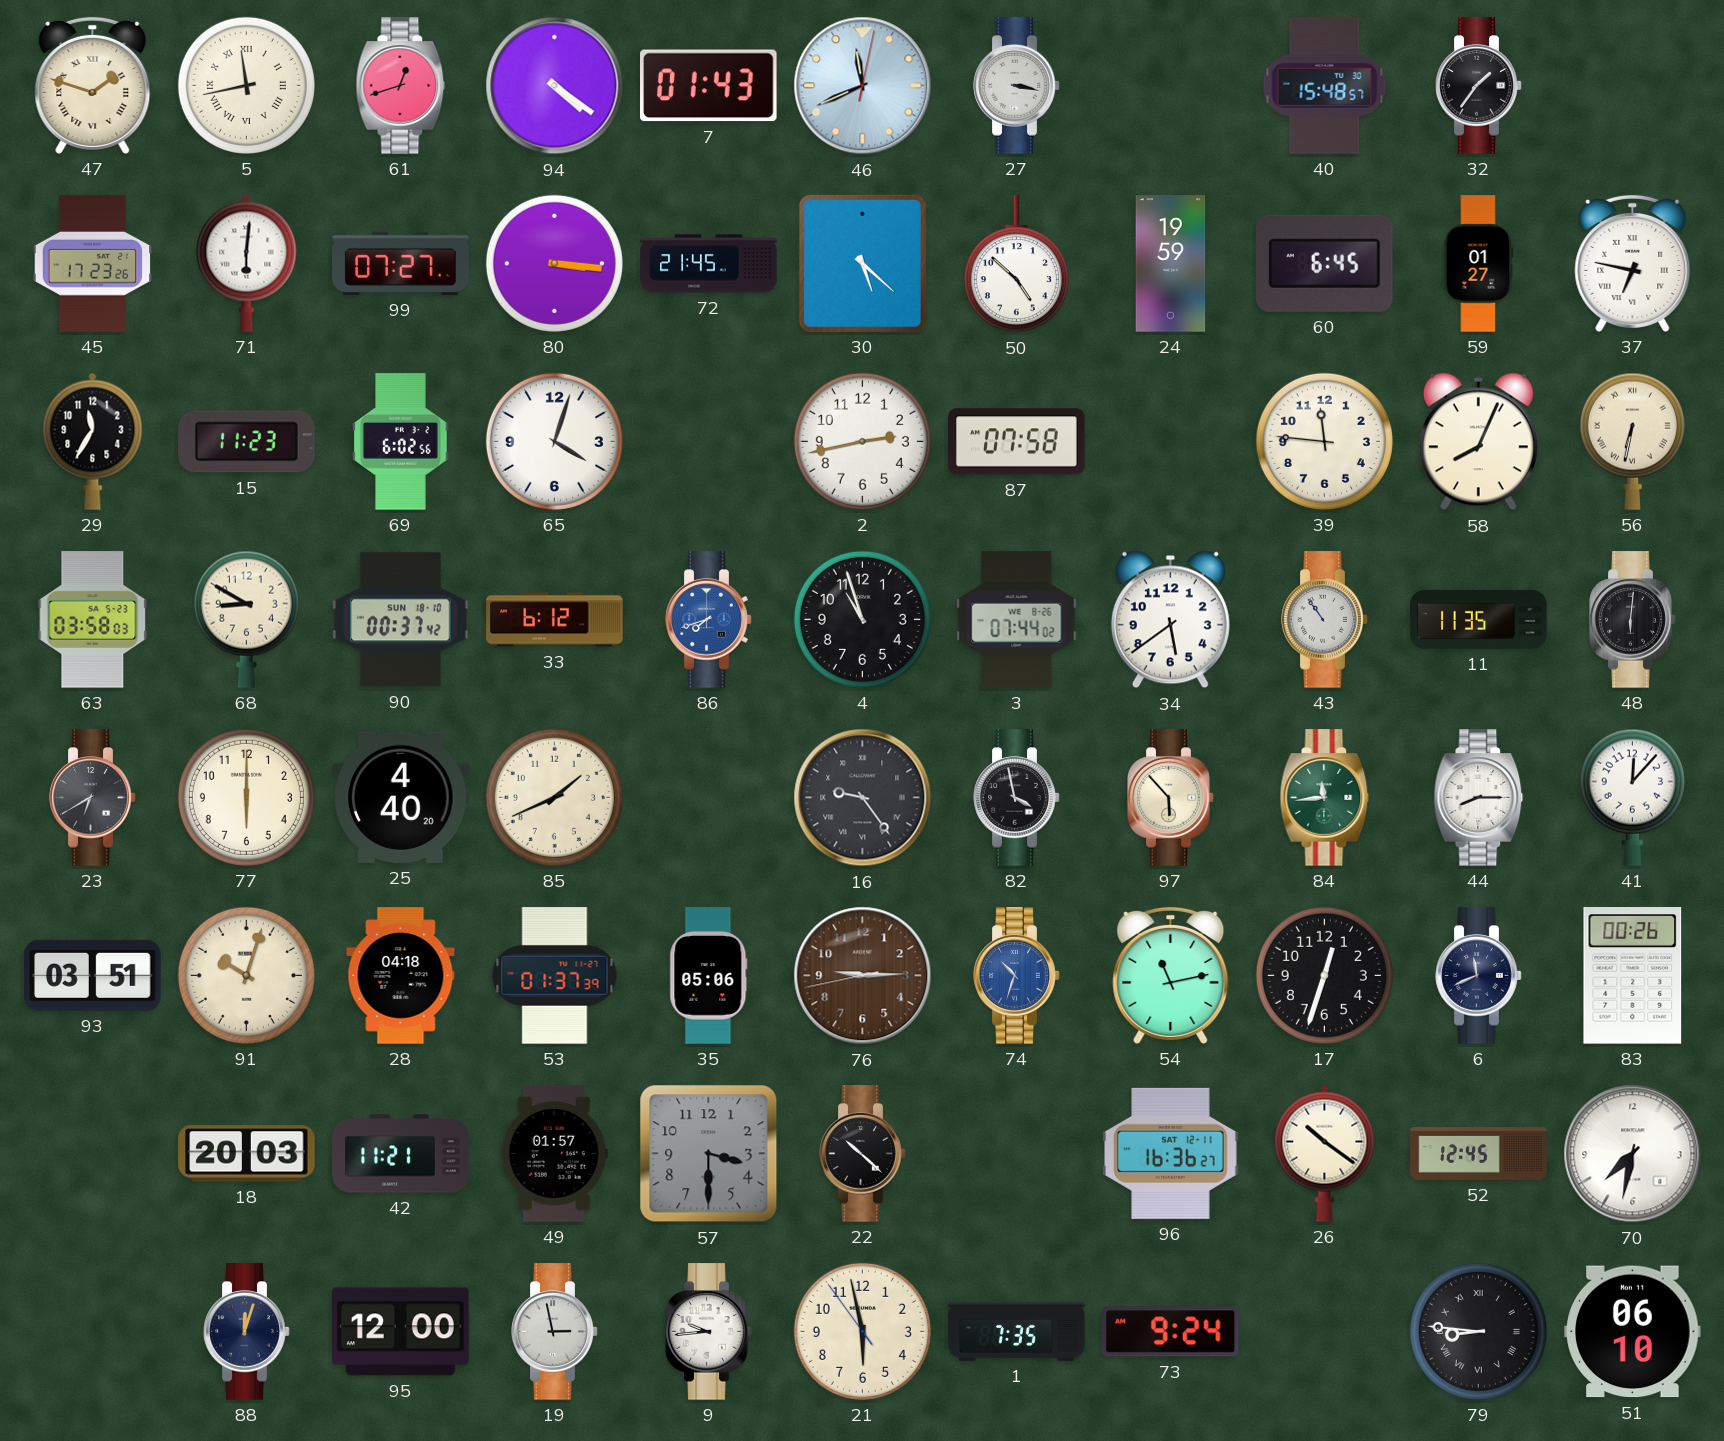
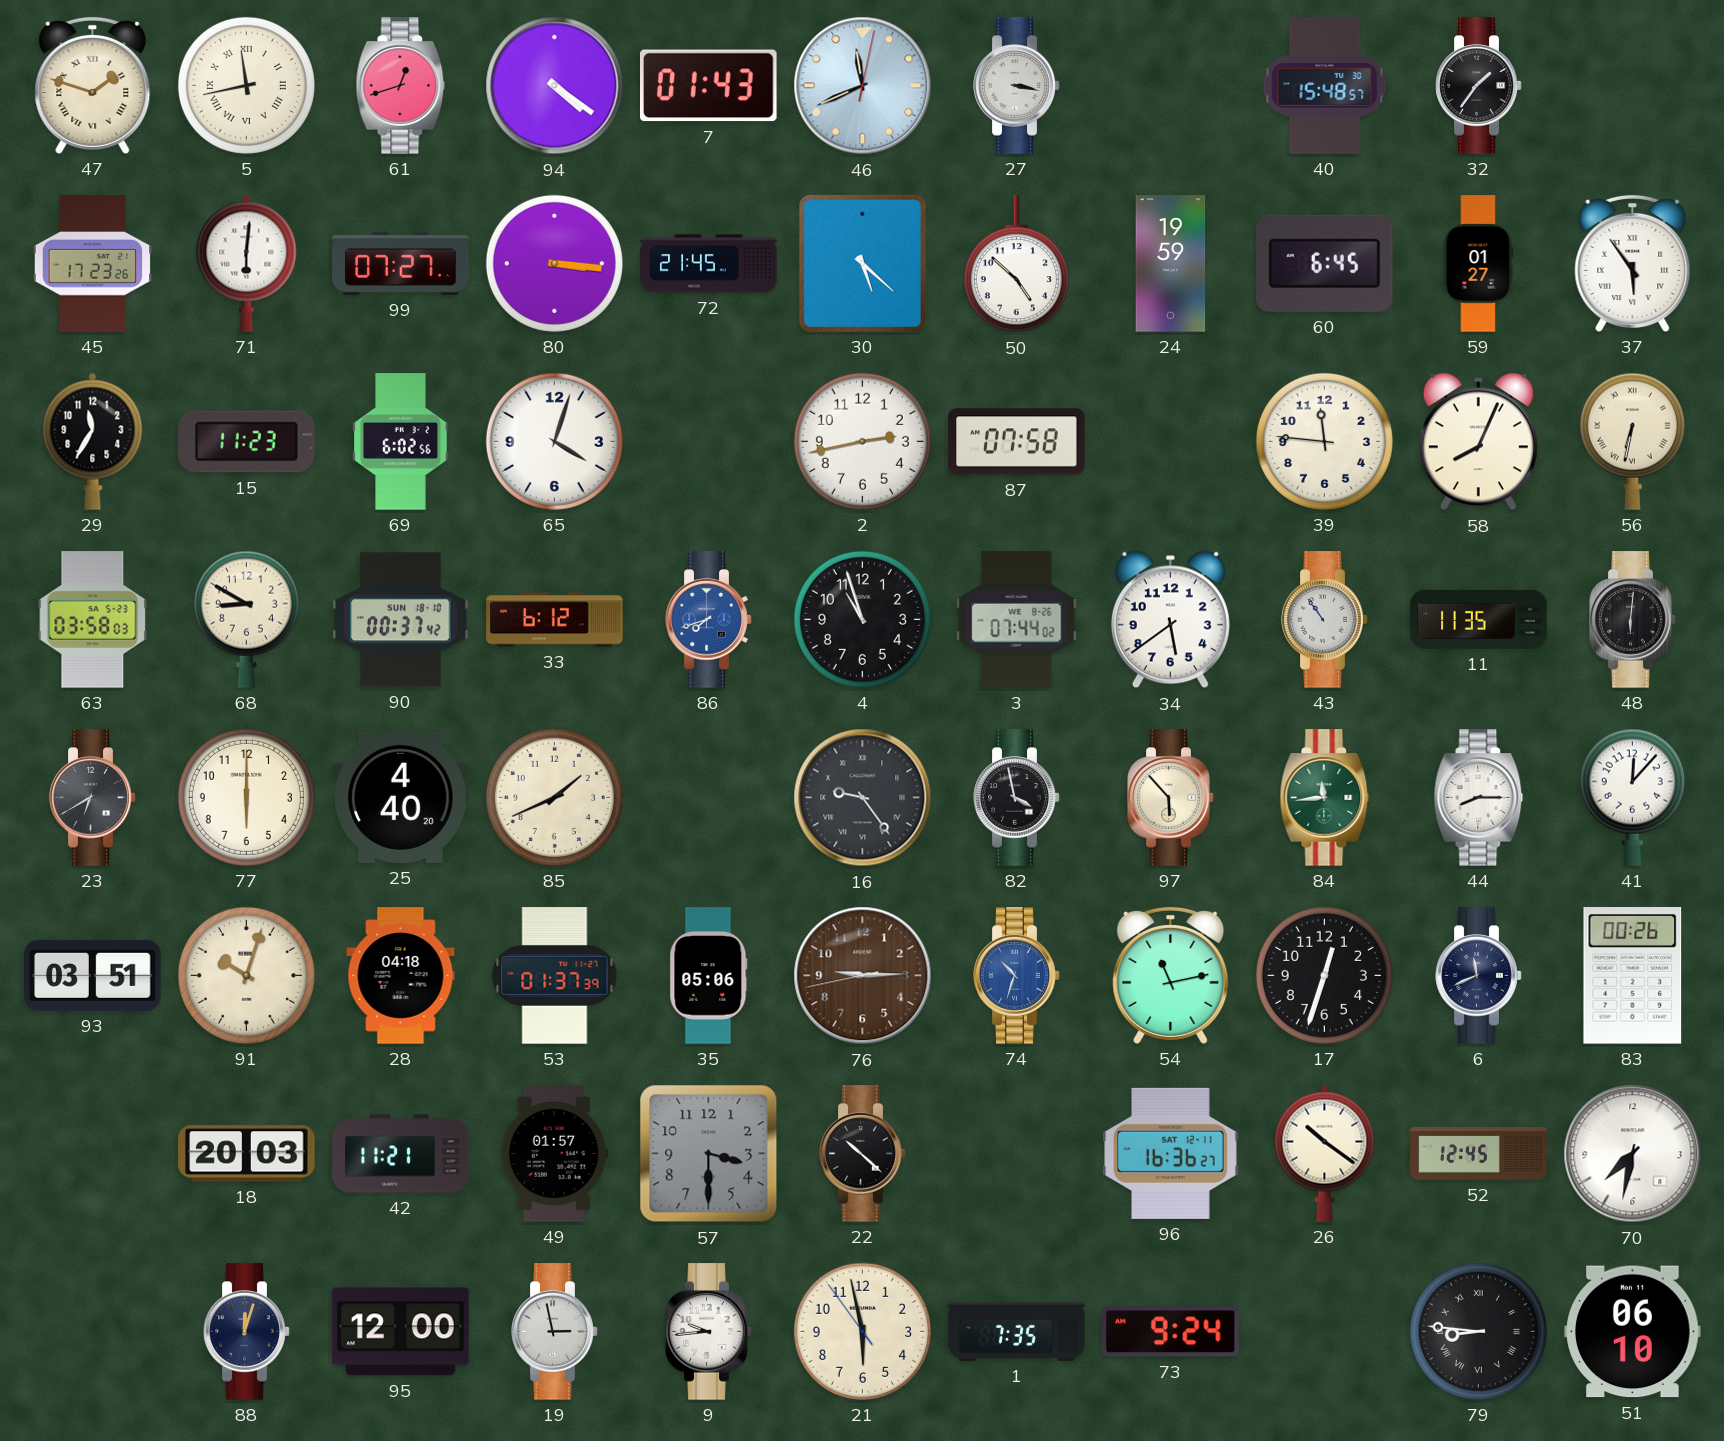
37: 6:47 -> 5:54
